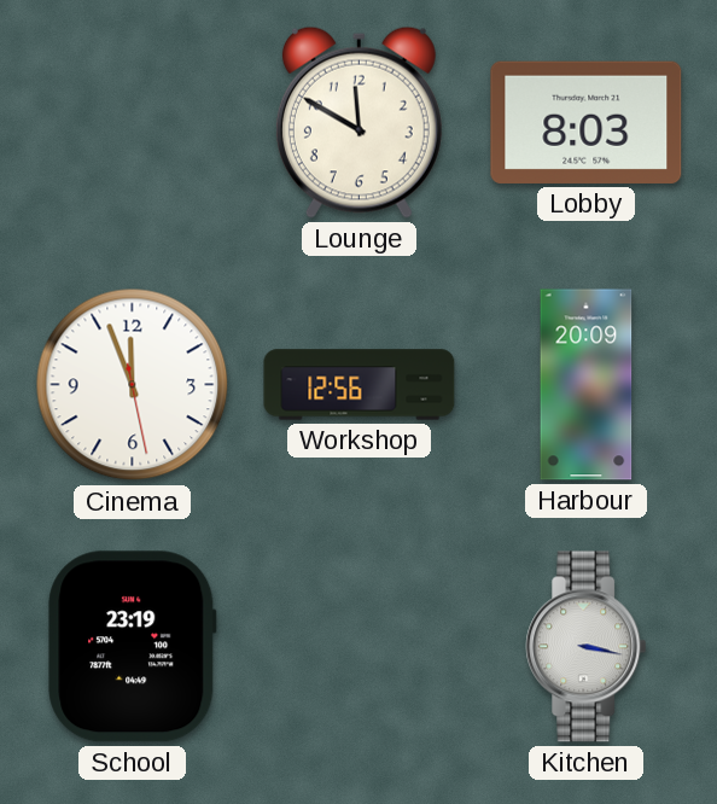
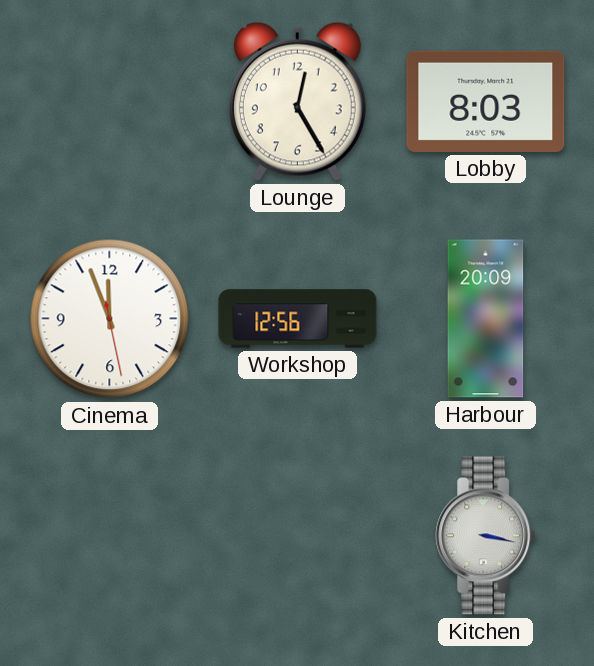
Lounge: 11:50 -> 12:25
School: 23:19 -> none
